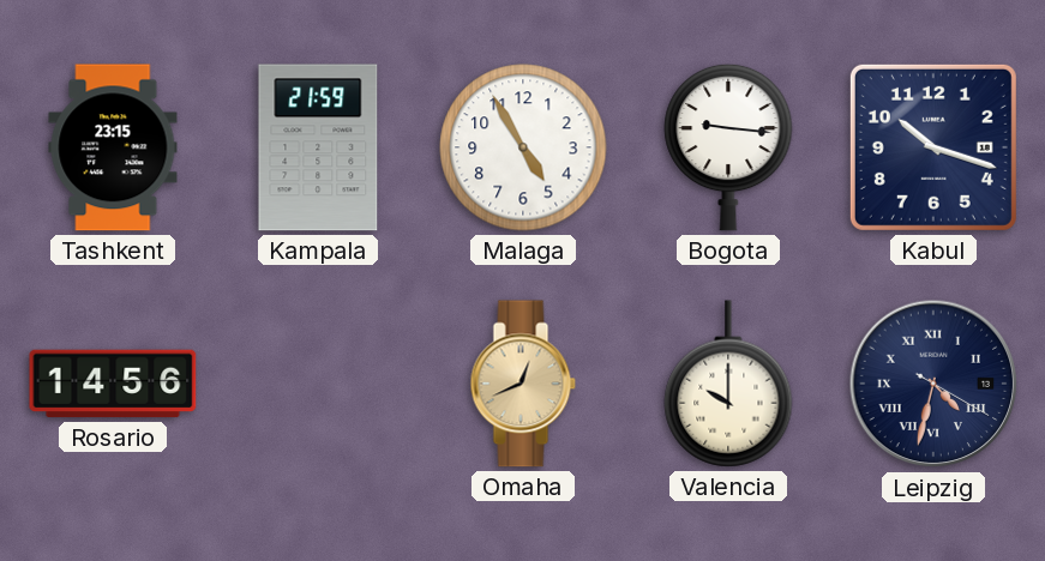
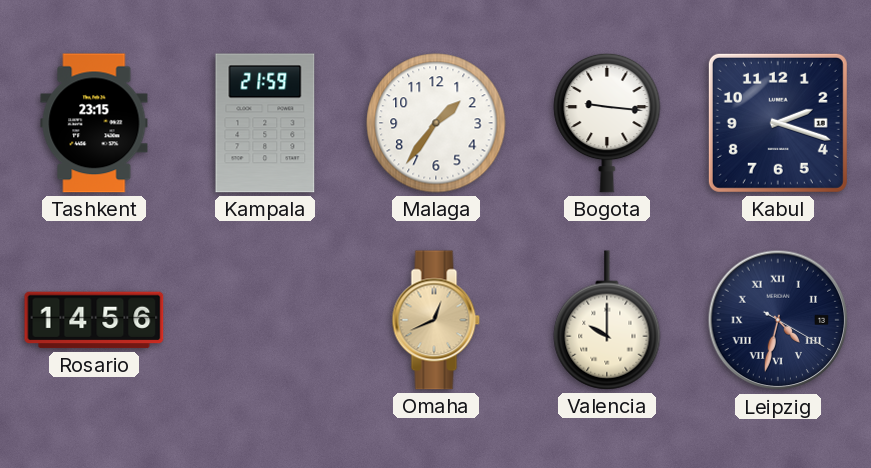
Malaga: 4:55 -> 1:36
Kabul: 10:18 -> 2:18
